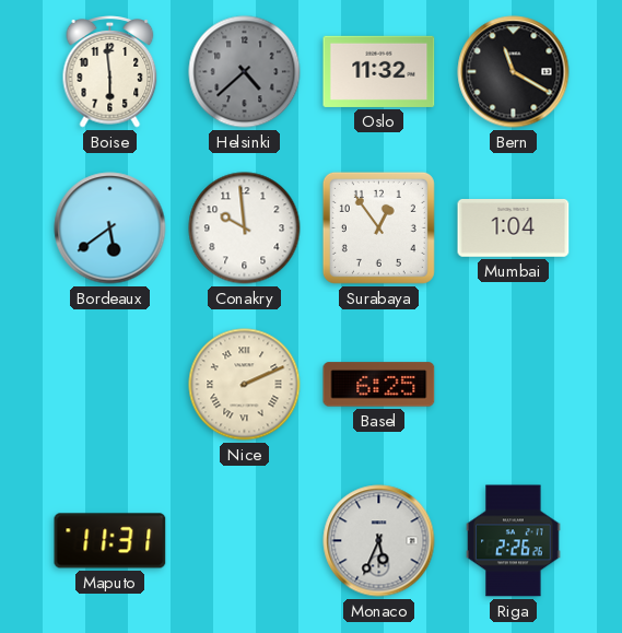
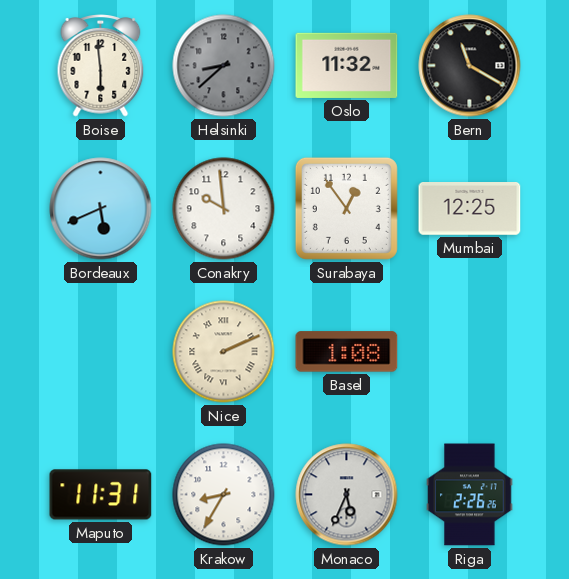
Helsinki: 4:38 -> 8:38
Bordeaux: 5:39 -> 5:41
Mumbai: 1:04 -> 12:25
Basel: 6:25 -> 1:08
Krakow: none -> 8:35
